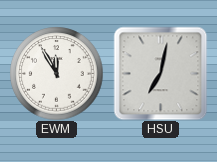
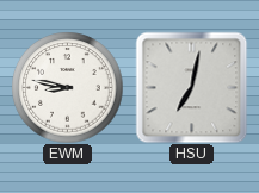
EWM: 11:55 -> 8:47
